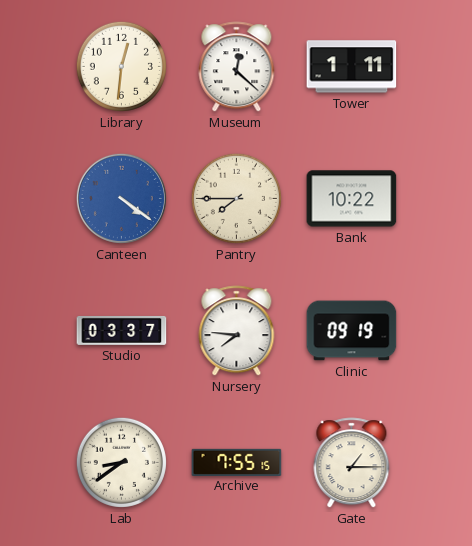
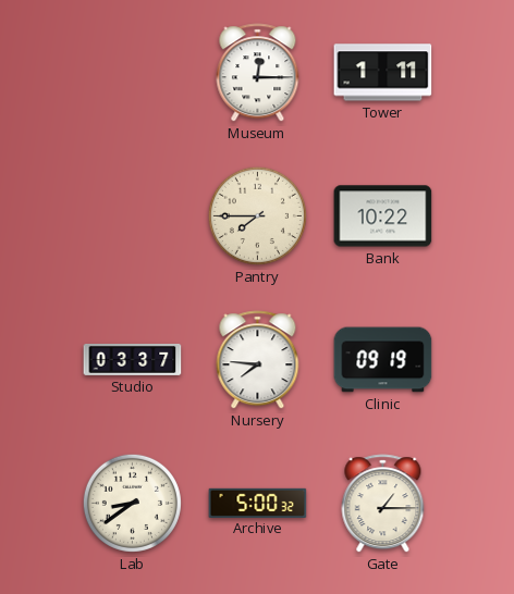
Library: 12:31 -> none
Museum: 12:22 -> 12:15
Canteen: 4:21 -> none
Archive: 7:55 -> 5:00
